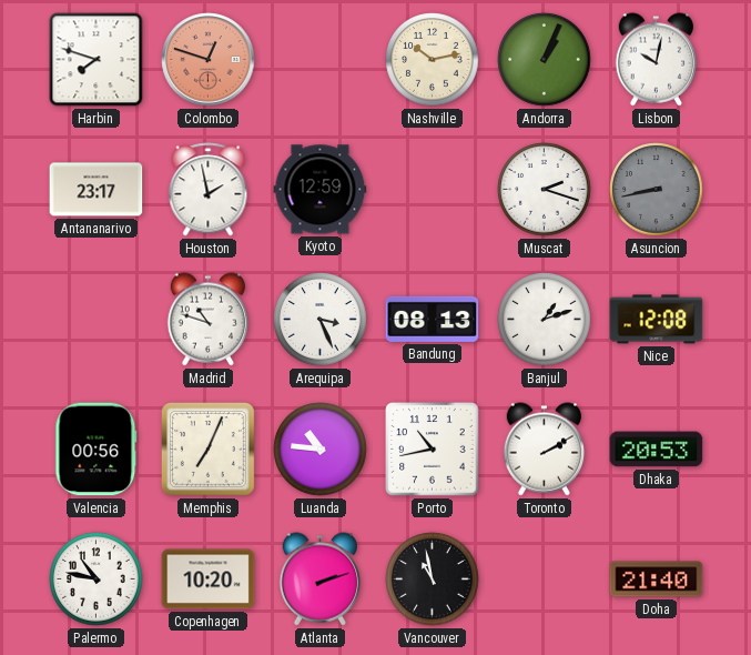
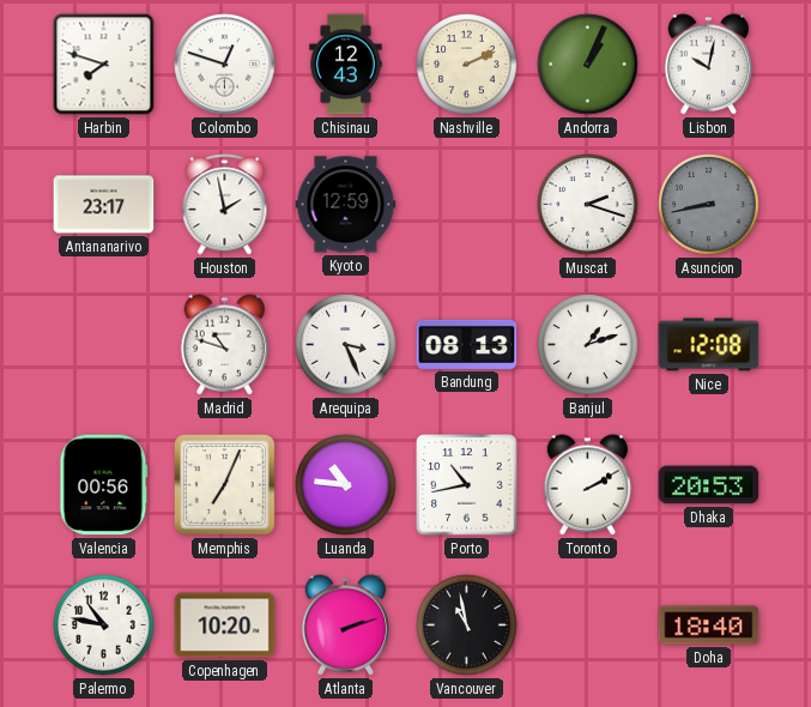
Colombo dial: salmon -> white
Chisinau: none -> 12:43
Nashville: 10:13 -> 2:11
Doha: 21:40 -> 18:40
